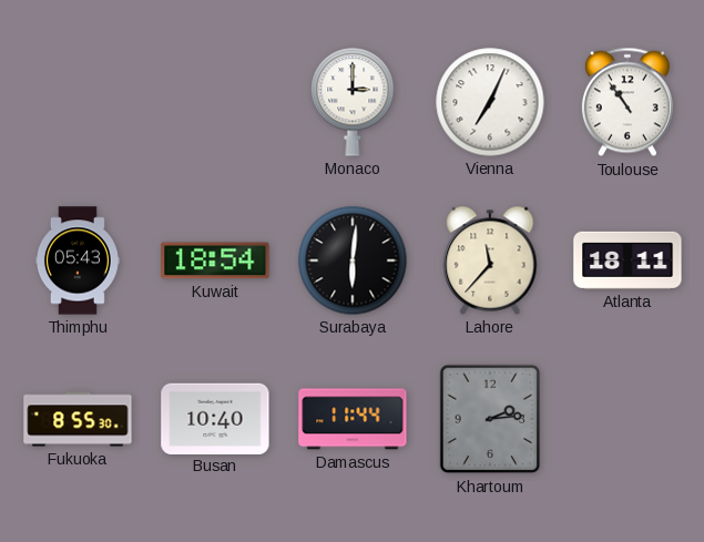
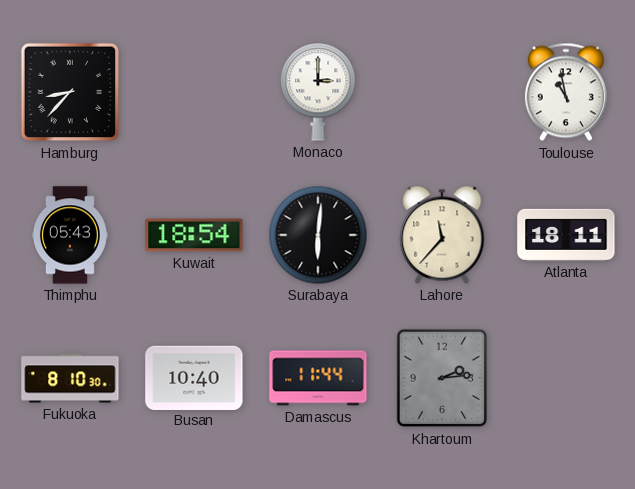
Hamburg: none -> 8:37
Vienna: 7:04 -> none
Toulouse: 10:54 -> 10:58
Fukuoka: 8:55 -> 8:10
